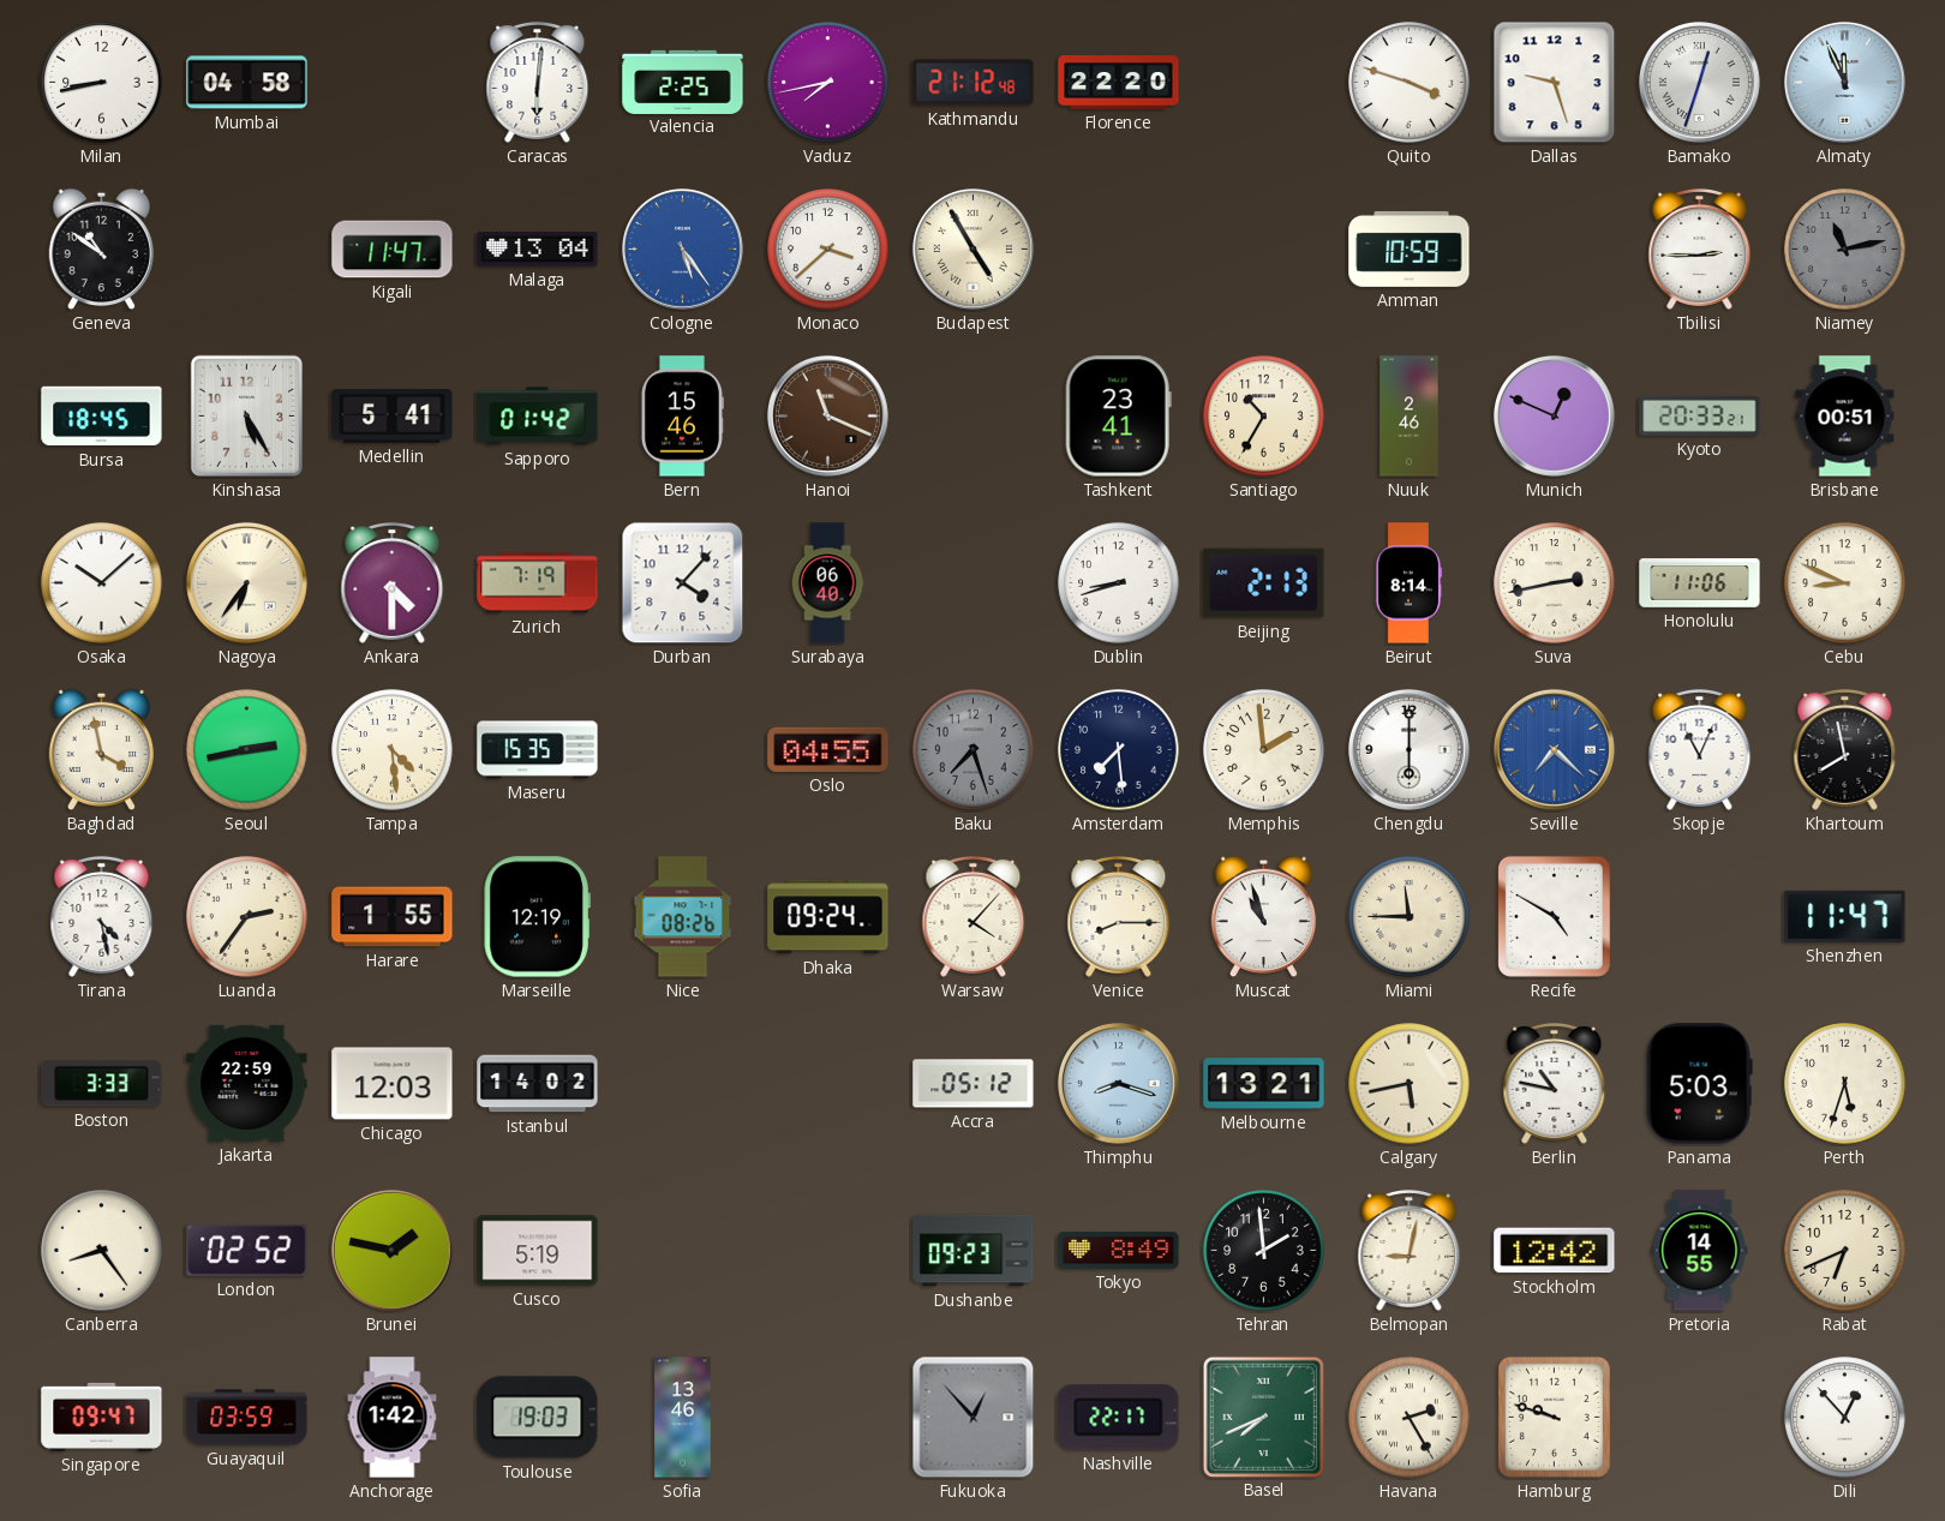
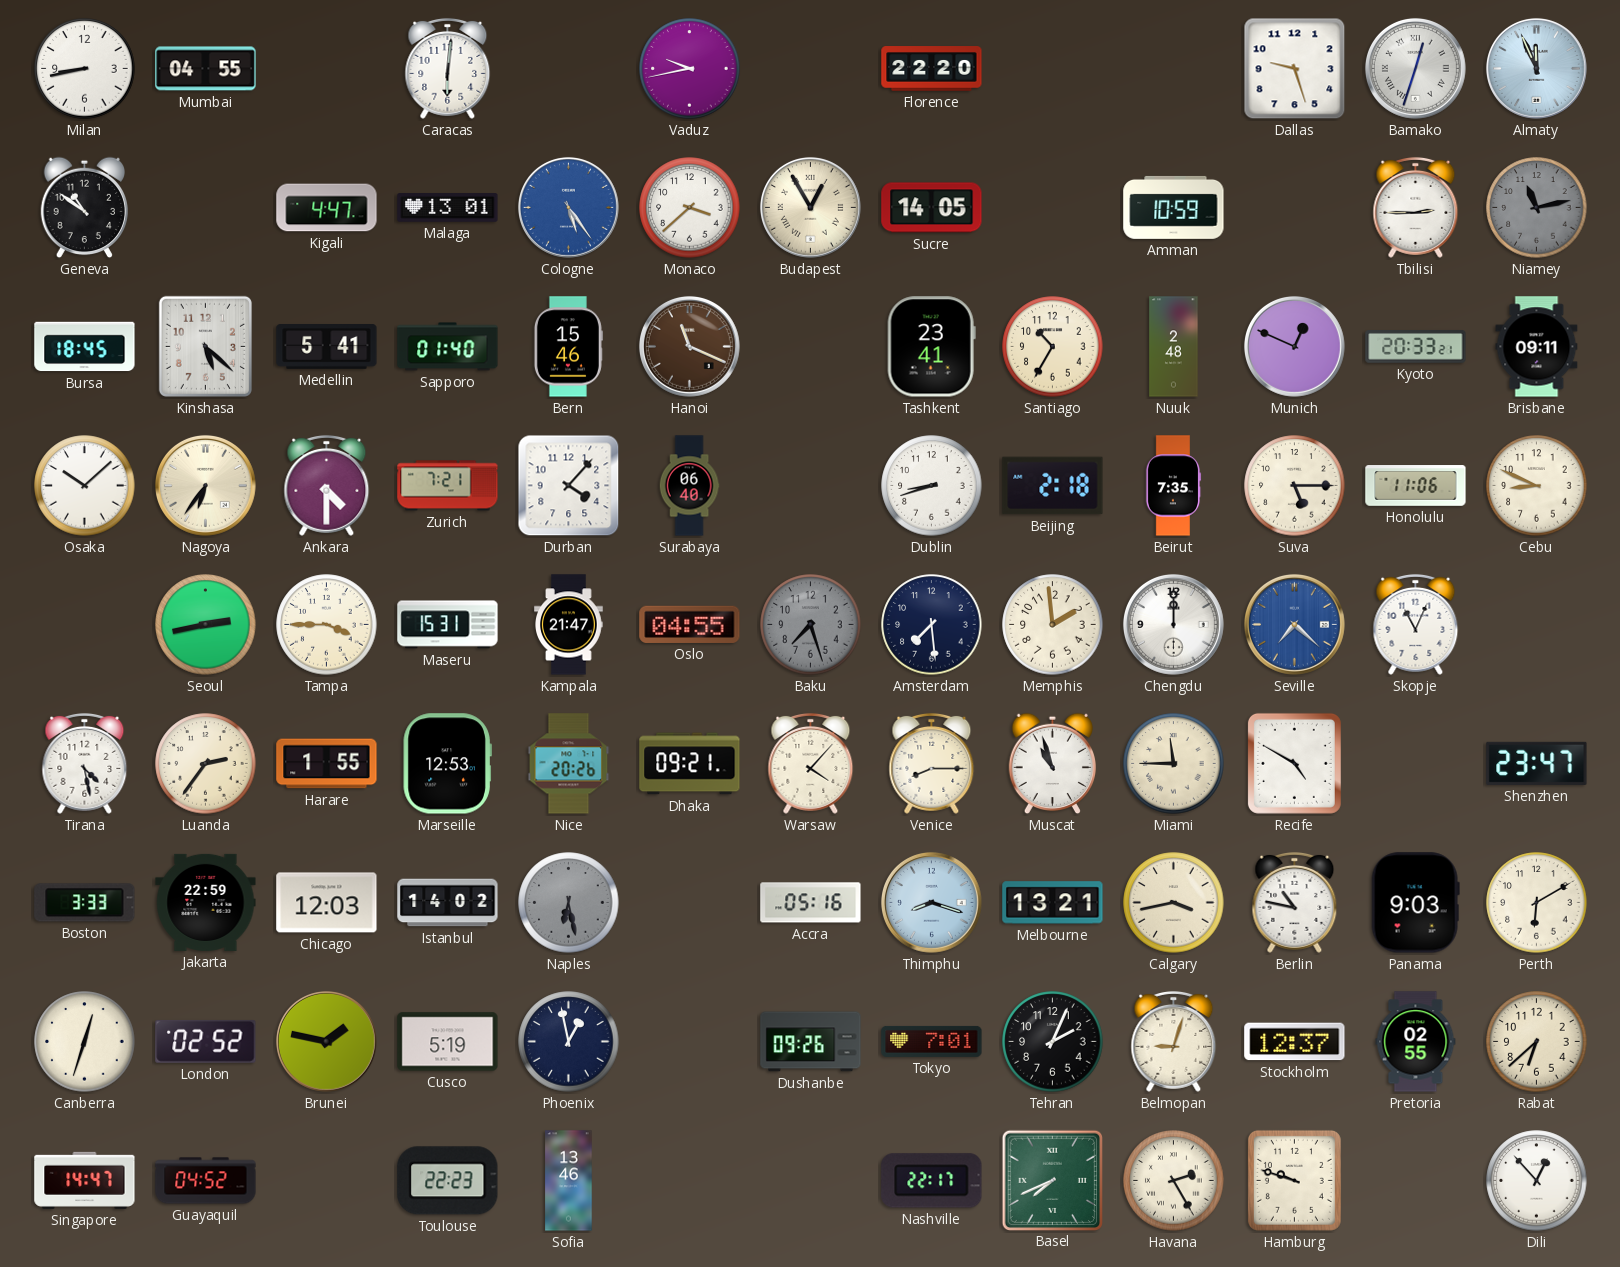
Mumbai: 04:58 -> 04:55
Valencia: 2:25 -> none
Vaduz: 7:43 -> 9:43
Kathmandu: 21:12 -> none
Quito: 3:48 -> none
Kigali: 11:47 -> 4:47
Malaga: 13:04 -> 13:01
Budapest: 4:55 -> 12:55
Sucre: none -> 14:05
Kinshasa: 5:25 -> 5:22
Sapporo: 01:42 -> 01:40
Nuuk: 2:46 -> 2:48
Brisbane: 00:51 -> 09:11
Zurich: 7:19 -> 7:21
Beijing: 2:13 -> 2:18
Beirut: 8:14 -> 7:35
Suva: 2:43 -> 5:15
Baghdad: 3:58 -> none
Tampa: 4:29 -> 3:45
Maseru: 15:35 -> 15:31
Kampala: none -> 21:47
Chengdu: 6:00 -> 12:00
Khartoum: 7:58 -> none
Marseille: 12:19 -> 12:53
Nice: 08:26 -> 20:26
Dhaka: 09:24 -> 09:21
Shenzhen: 11:47 -> 23:47
Naples: none -> 6:28
Accra: 05:12 -> 05:16
Calgary: 5:43 -> 3:43
Panama: 5:03 -> 9:03
Perth: 5:33 -> 6:10
Canberra: 8:24 -> 12:33
Phoenix: none -> 12:58
Dushanbe: 09:23 -> 09:26
Tokyo: 8:49 -> 7:01
Tehran: 1:59 -> 2:04
Belmopan: 9:02 -> 9:03
Stockholm: 12:42 -> 12:37
Pretoria: 14:55 -> 02:55
Rabat: 6:41 -> 6:38
Singapore: 09:47 -> 14:47
Guayaquil: 03:59 -> 04:52
Anchorage: 1:42 -> none
Toulouse: 19:03 -> 22:23
Fukuoka: 12:53 -> none
